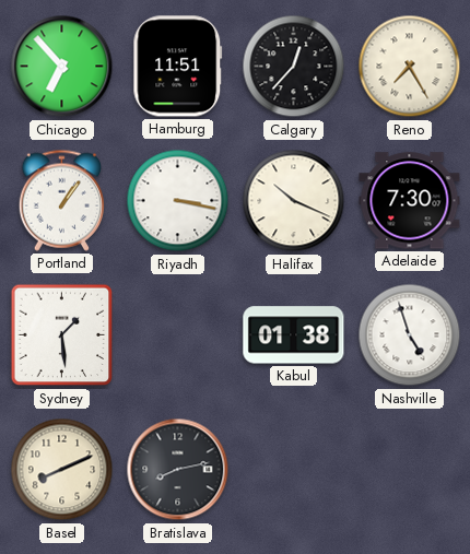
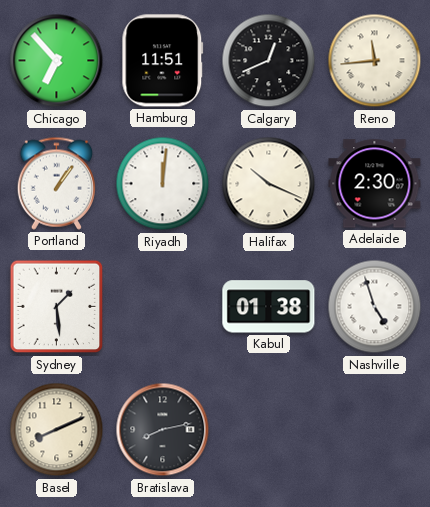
Calgary: 12:37 -> 12:41
Reno: 7:25 -> 11:44
Riyadh: 3:17 -> 12:01
Adelaide: 7:30 -> 2:30
